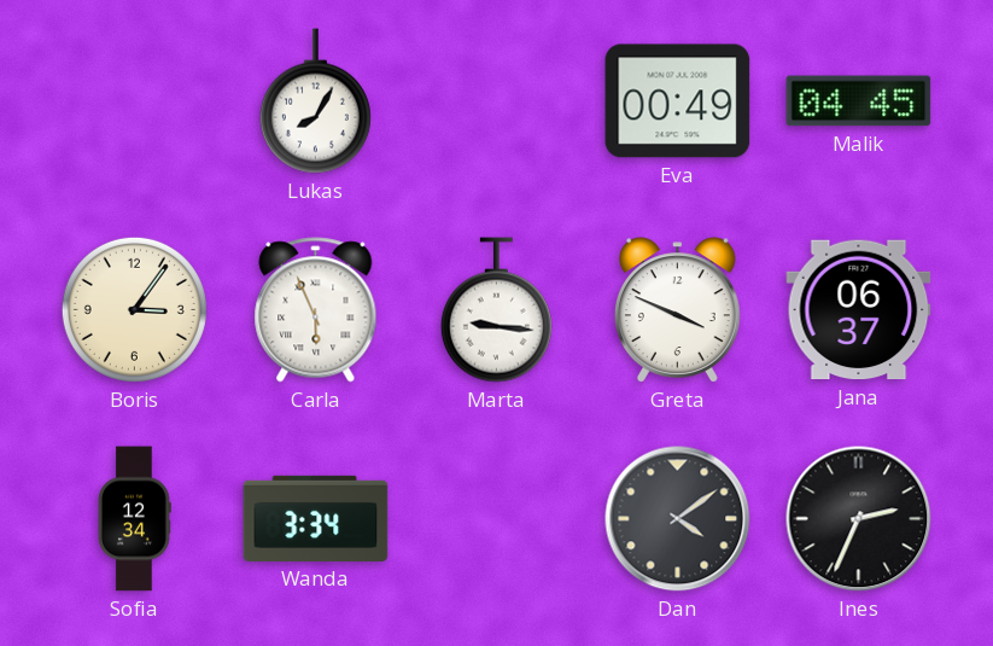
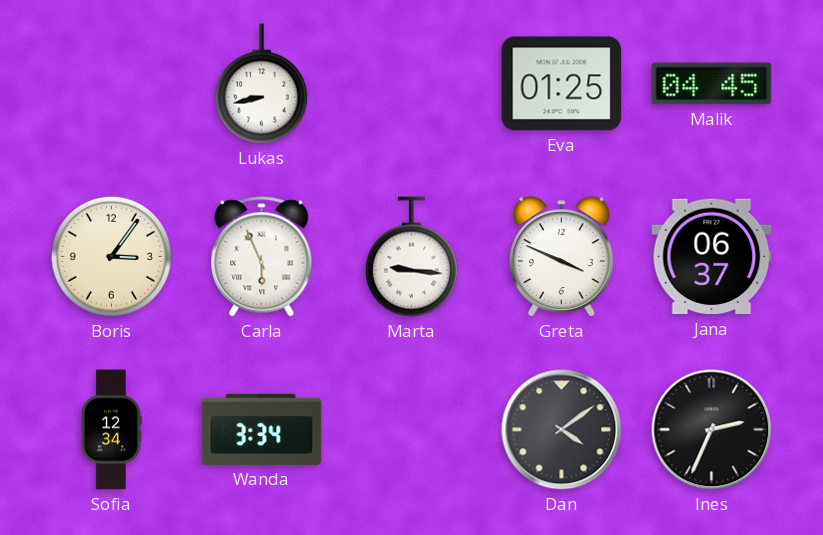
Lukas: 8:05 -> 8:43
Eva: 00:49 -> 01:25
